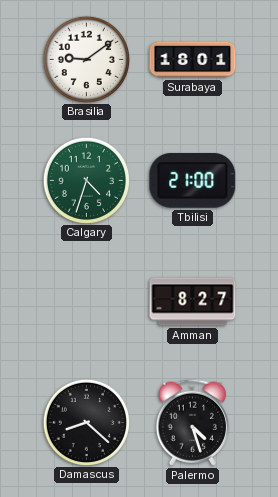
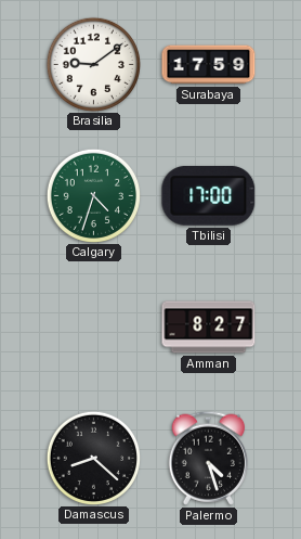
Surabaya: 18:01 -> 17:59
Tbilisi: 21:00 -> 17:00
